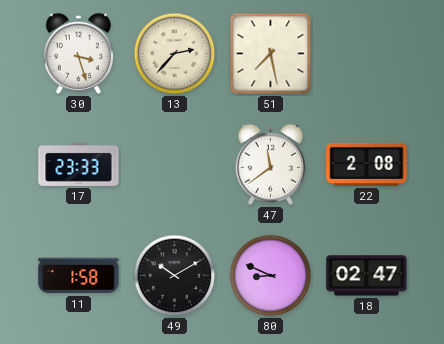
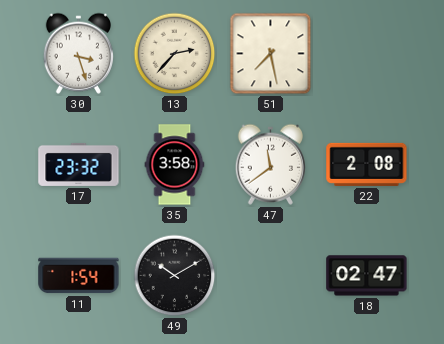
17: 23:33 -> 23:32
35: none -> 3:58
11: 1:58 -> 1:54
80: 8:49 -> none
